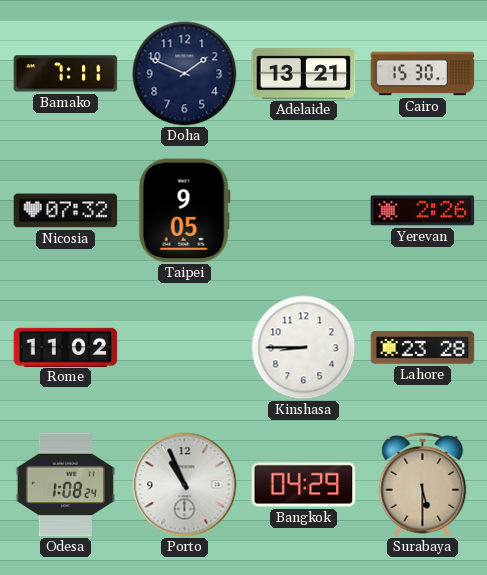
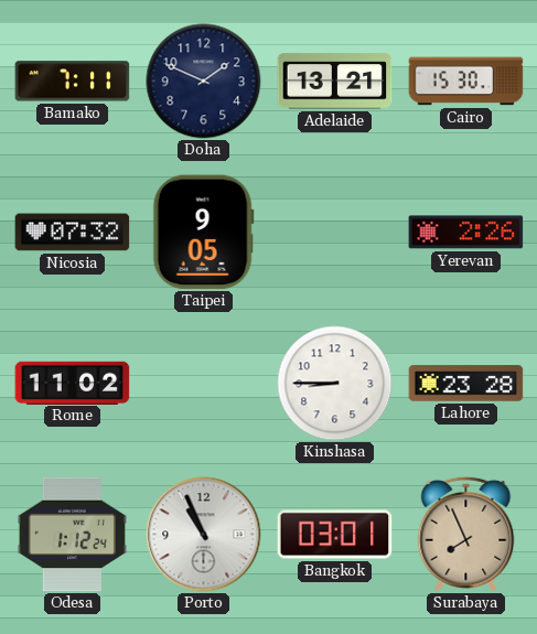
Odesa: 1:08 -> 1:12
Bangkok: 04:29 -> 03:01
Surabaya: 5:30 -> 7:56
